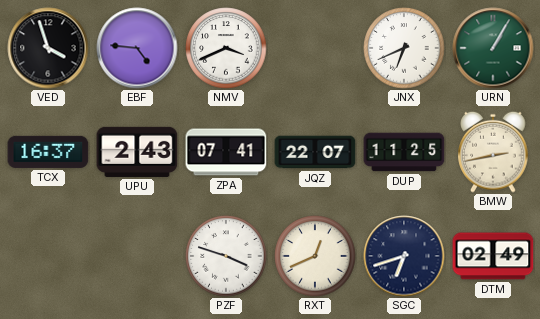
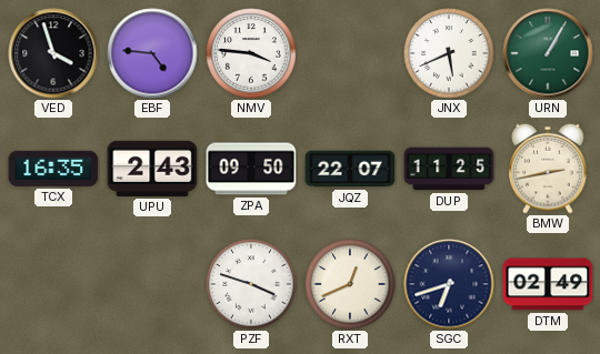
NMV: 3:41 -> 3:46
JNX: 6:41 -> 5:41
TCX: 16:37 -> 16:35
ZPA: 07:41 -> 09:50
